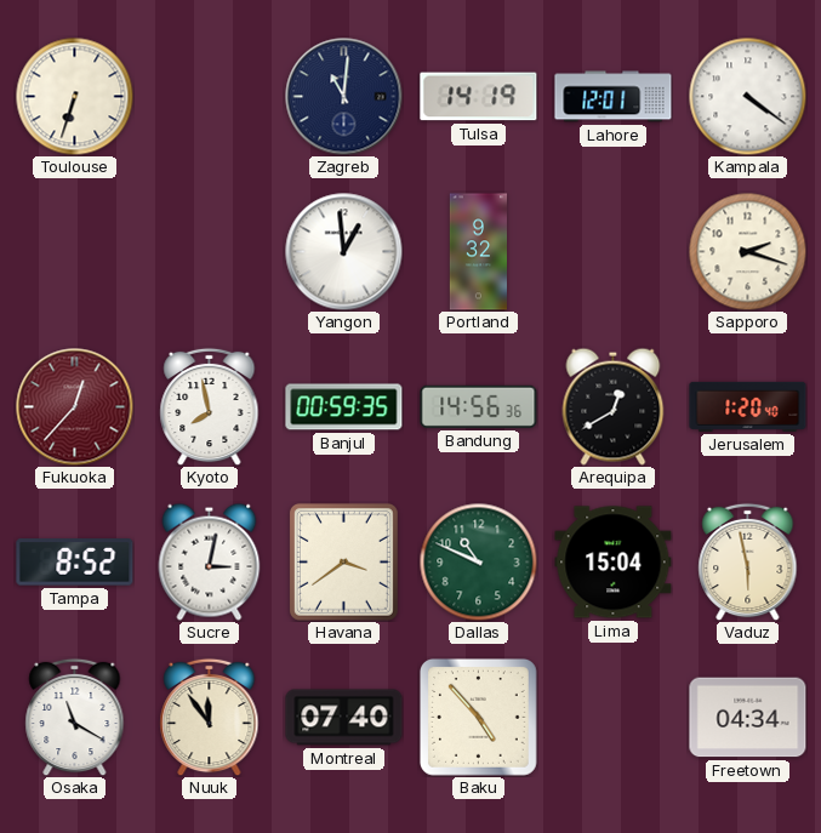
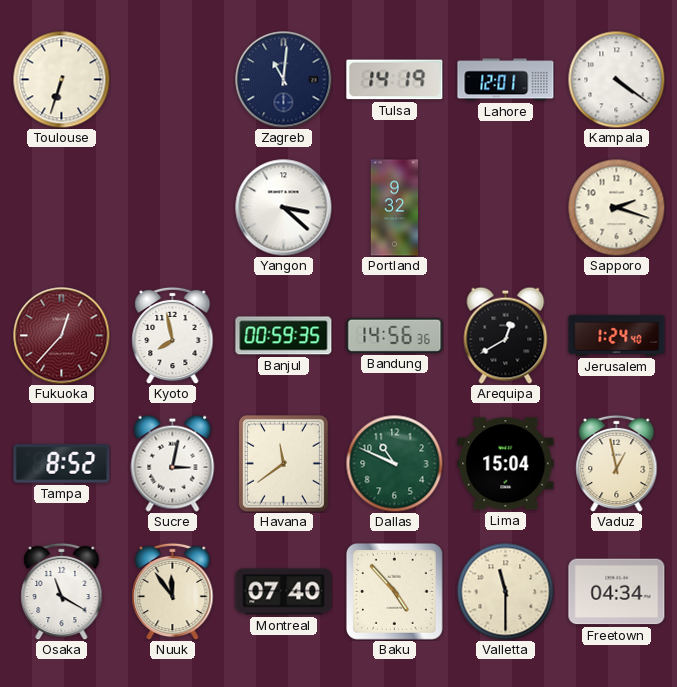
Yangon: 12:59 -> 3:22
Jerusalem: 1:20 -> 1:24
Havana: 3:39 -> 11:39
Vaduz: 5:58 -> 12:58
Valletta: none -> 11:30
